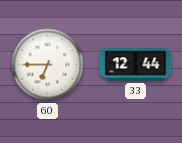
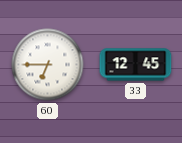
33: 12:44 -> 12:45
